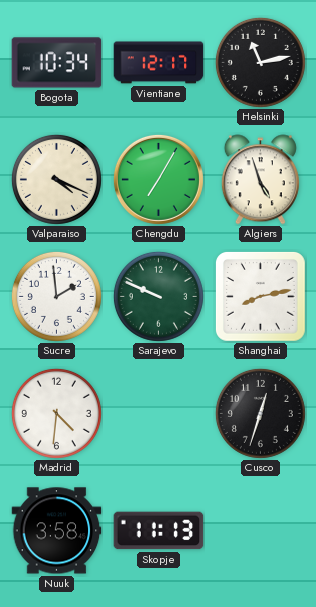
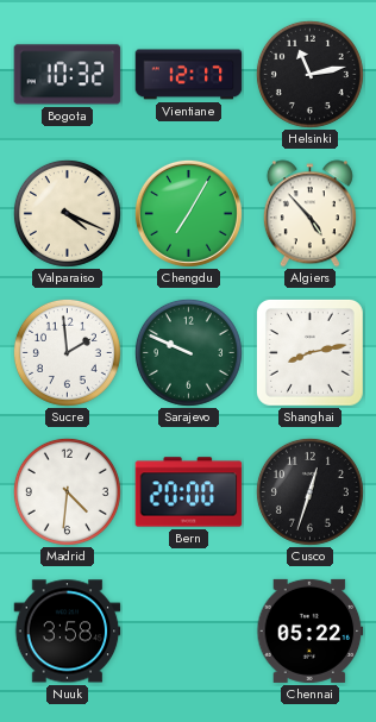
Bogota: 10:34 -> 10:32
Algiers: 4:57 -> 4:53
Bern: none -> 20:00
Skopje: 11:13 -> none
Chennai: none -> 05:22
